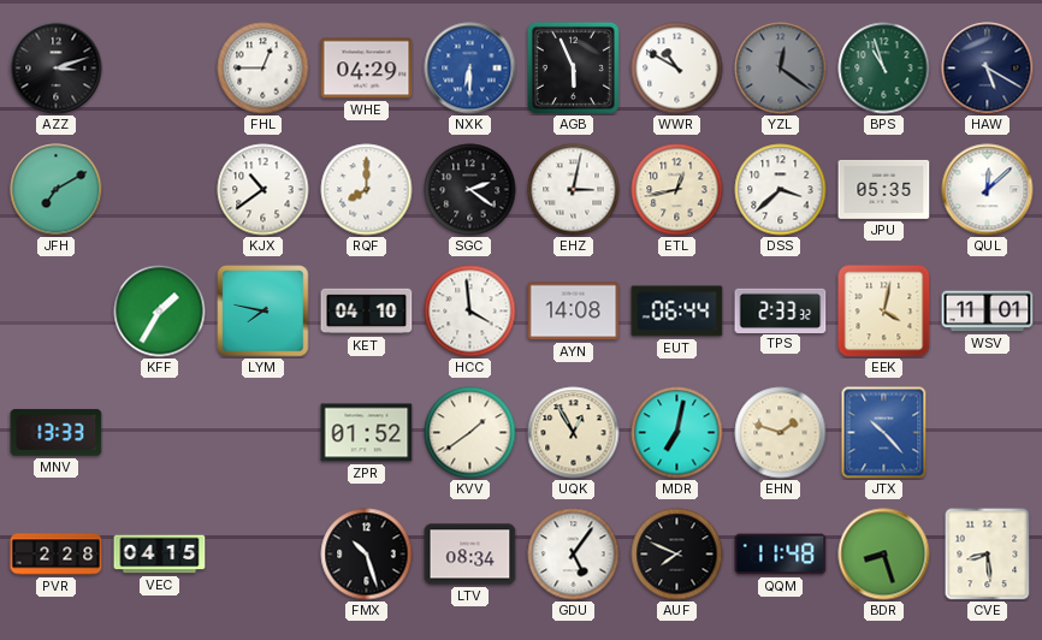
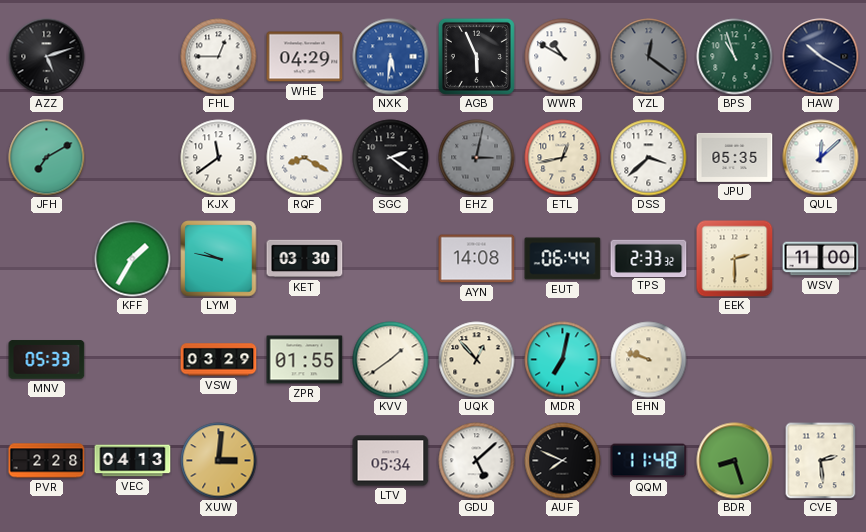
AZZ: 3:12 -> 5:12
NXK: 6:30 -> 5:31
HAW: 5:20 -> 10:20
KJX: 10:39 -> 11:39
RQF: 8:00 -> 8:20
EHZ dial: white -> grey
LYM: 7:47 -> 9:47
KET: 04:10 -> 03:30
HCC: 3:59 -> none
EEK: 4:02 -> 2:30
WSV: 11:01 -> 11:00
MNV: 13:33 -> 05:33
VSW: none -> 03:29
ZPR: 01:52 -> 01:55
UQK: 12:55 -> 12:53
EHN: 1:48 -> 9:48
JTX: 10:23 -> none
VEC: 04:15 -> 04:13
XUW: none -> 3:01
FMX: 10:27 -> none
LTV: 08:34 -> 05:34
GDU: 5:06 -> 5:08
CVE: 8:29 -> 2:29
